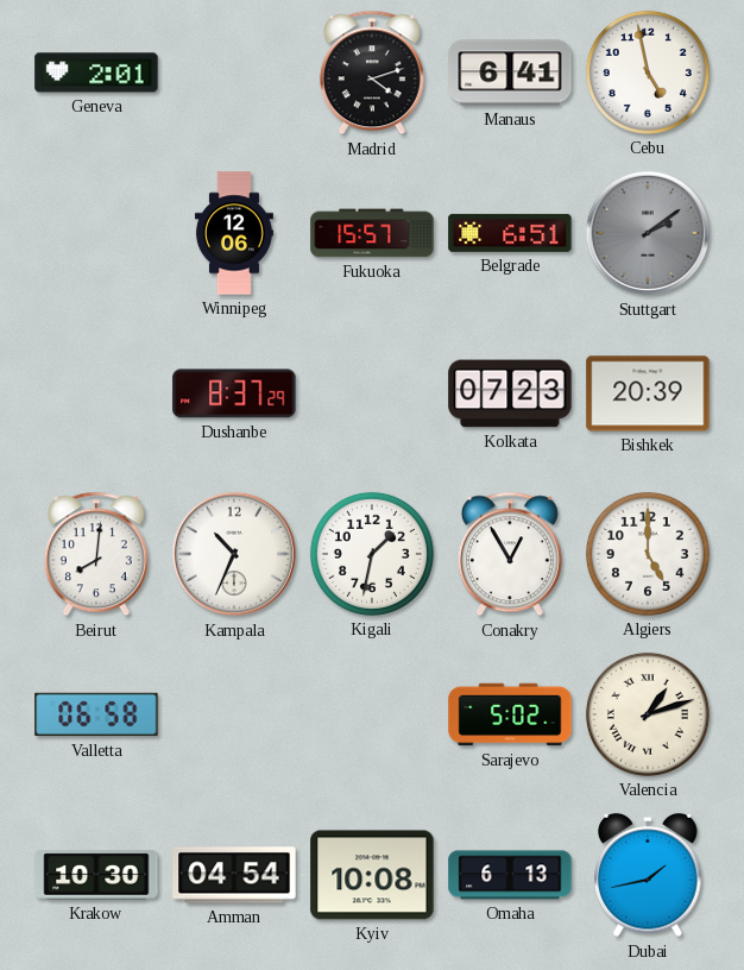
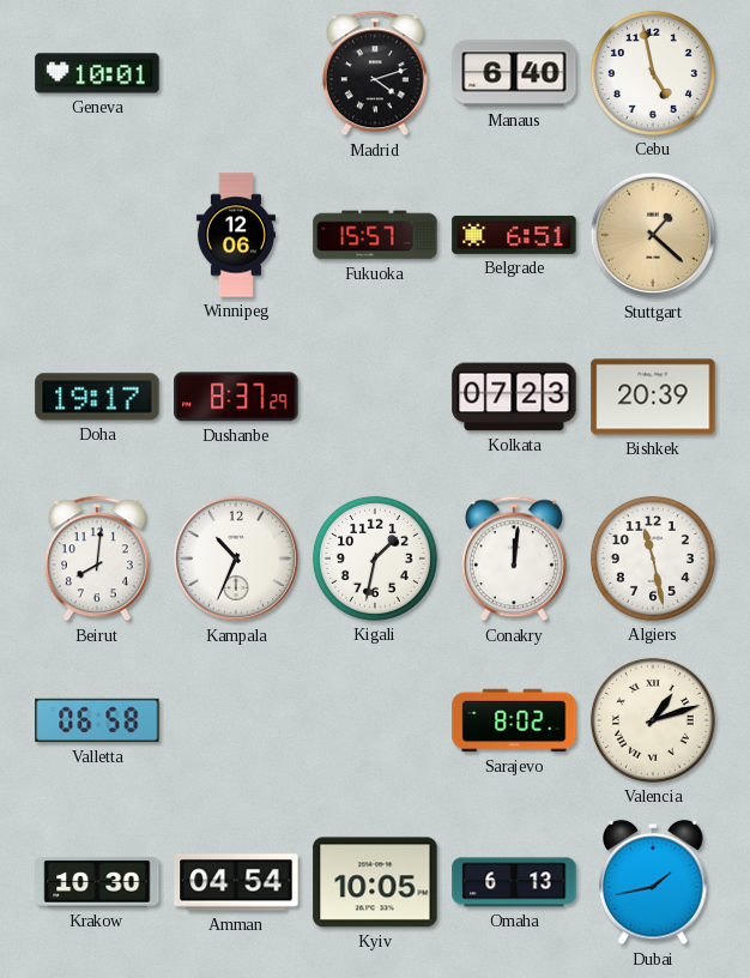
Geneva: 2:01 -> 10:01
Manaus: 6:41 -> 6:40
Stuttgart: 2:09 -> 1:22
Stuttgart dial: grey -> champagne
Doha: none -> 19:17
Conakry: 12:55 -> 12:01
Algiers: 5:00 -> 11:28
Sarajevo: 5:02 -> 8:02
Kyiv: 10:08 -> 10:05
